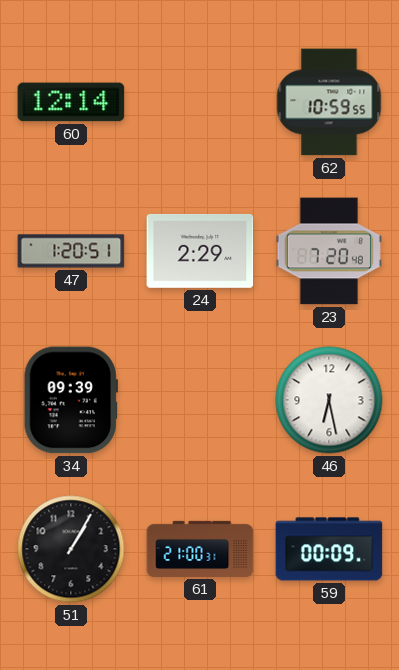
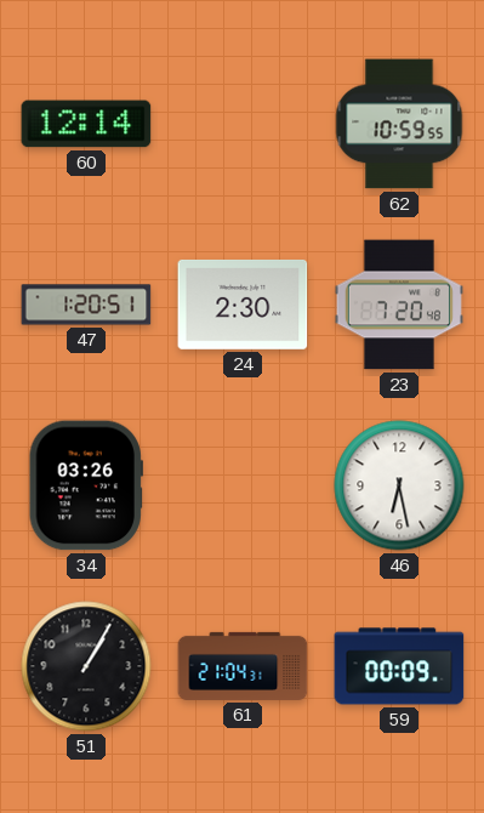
24: 2:29 -> 2:30
34: 09:39 -> 03:26
61: 21:00 -> 21:04
